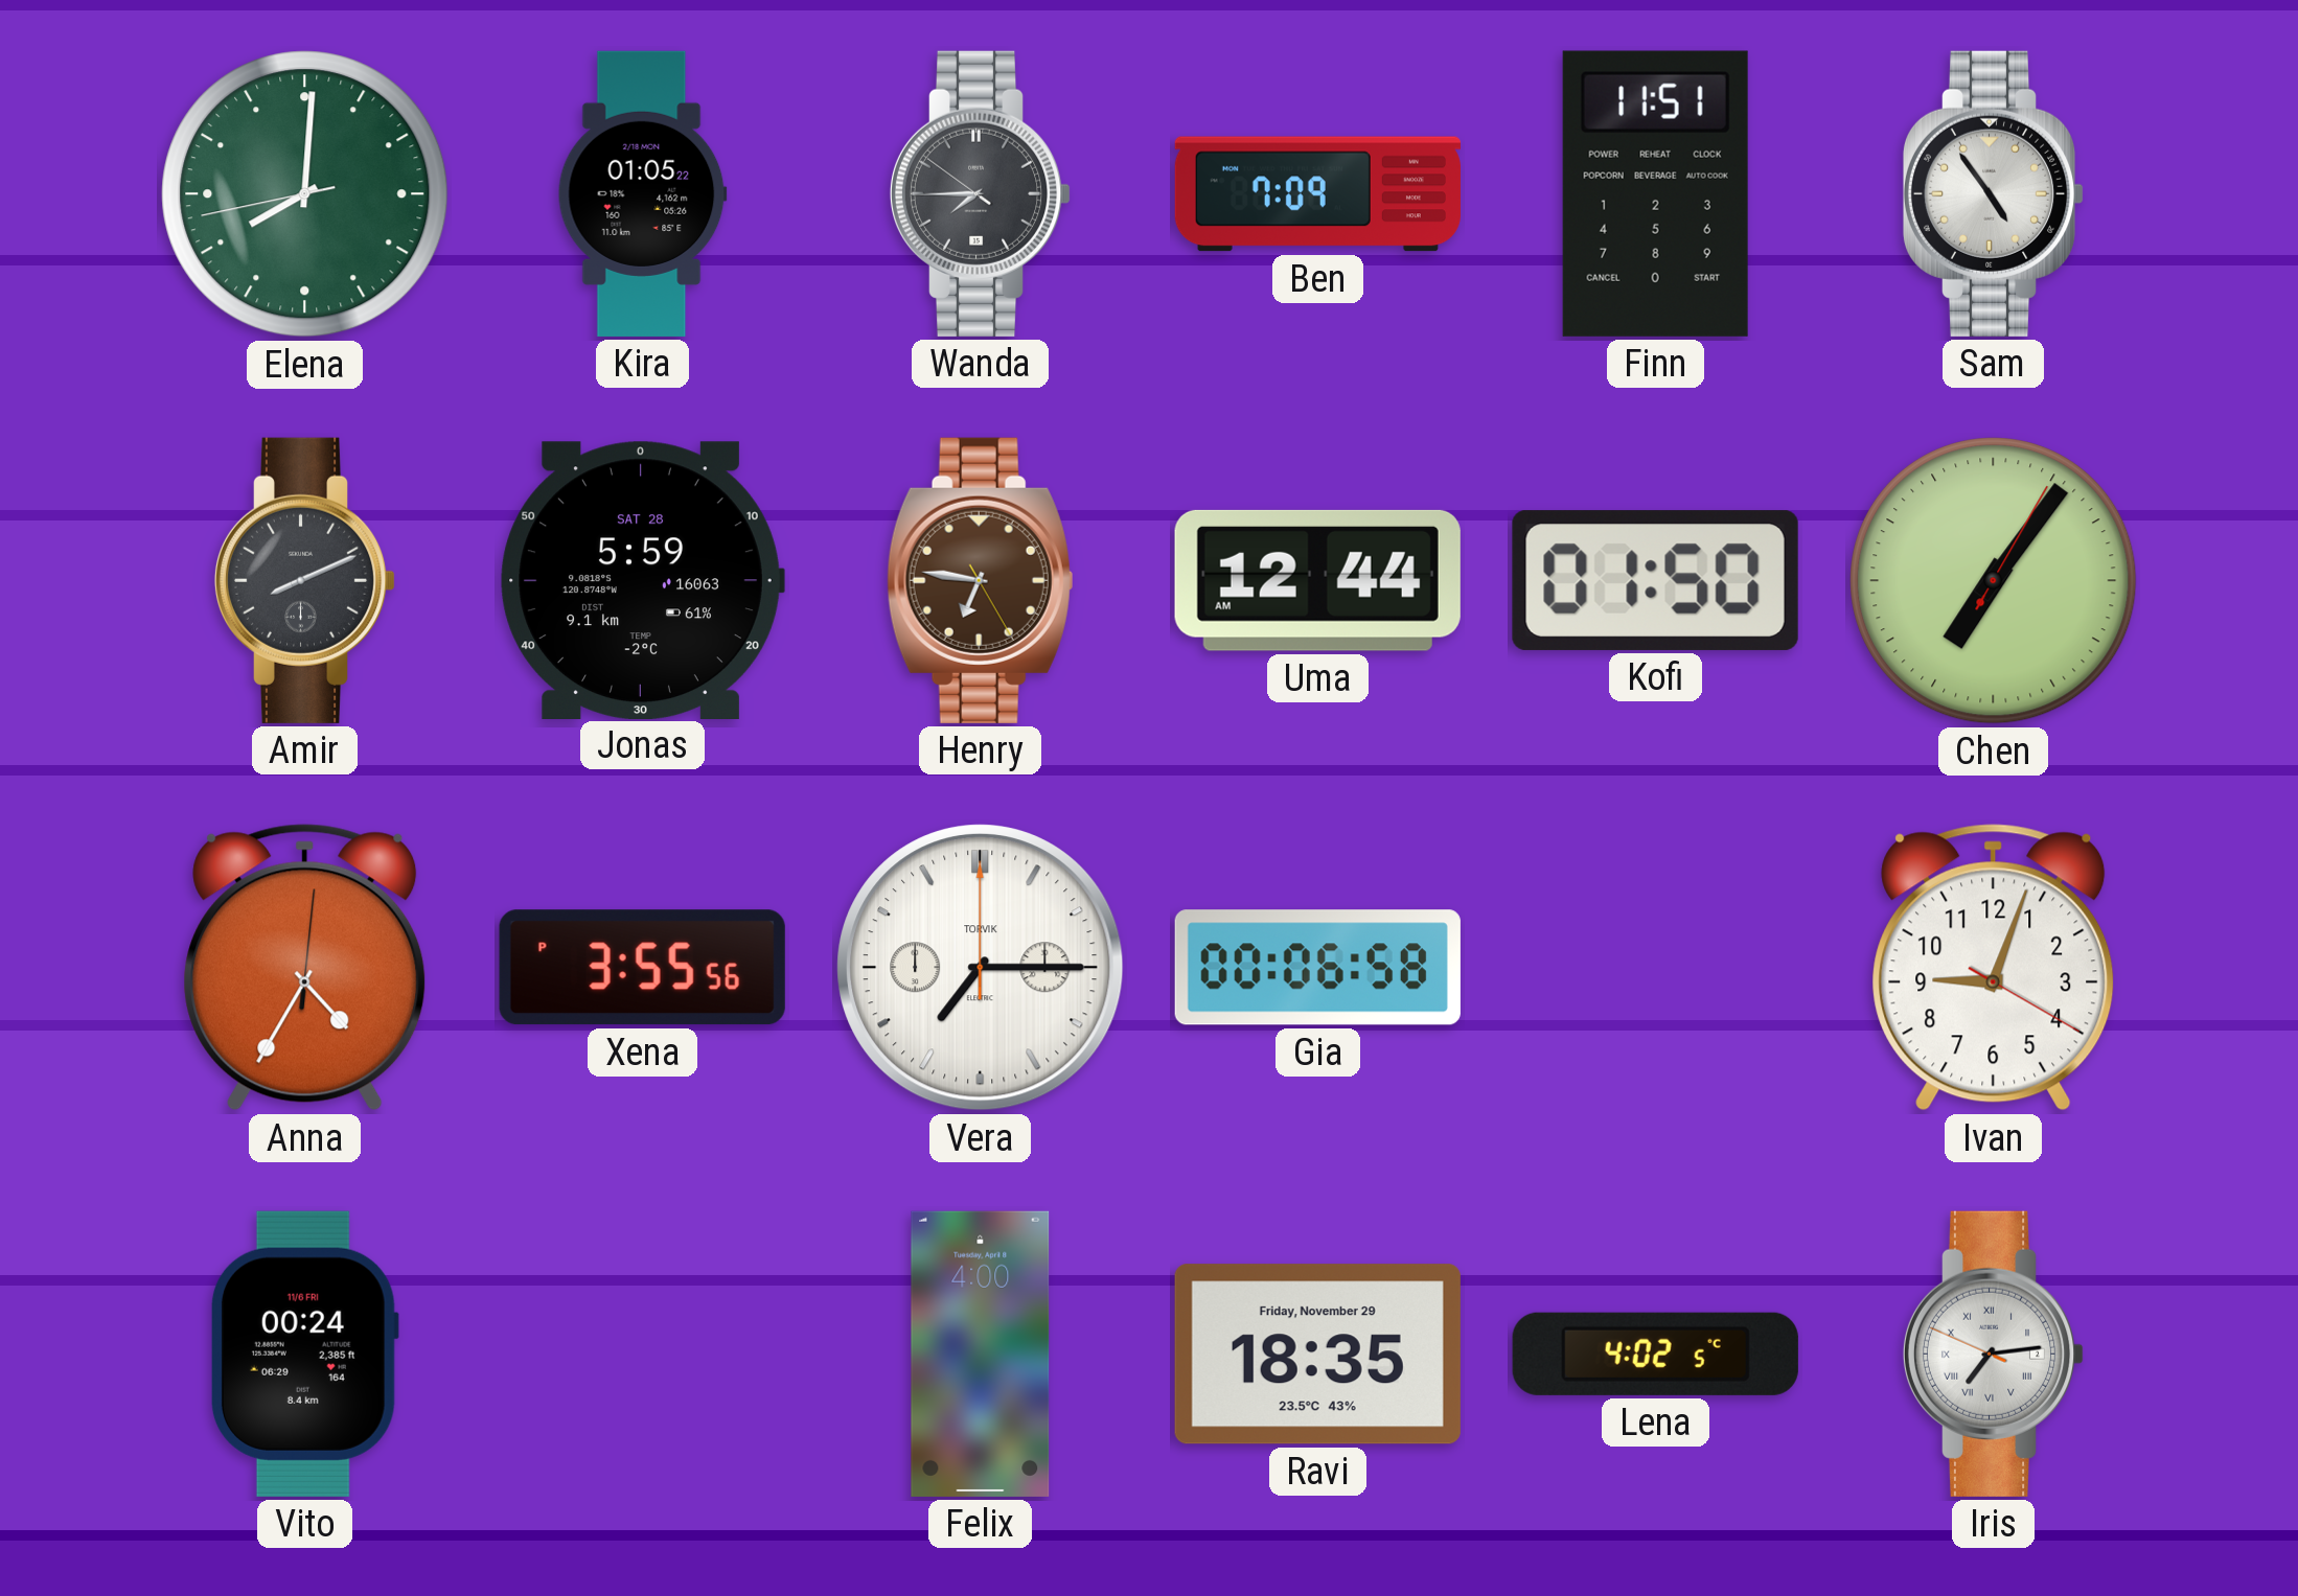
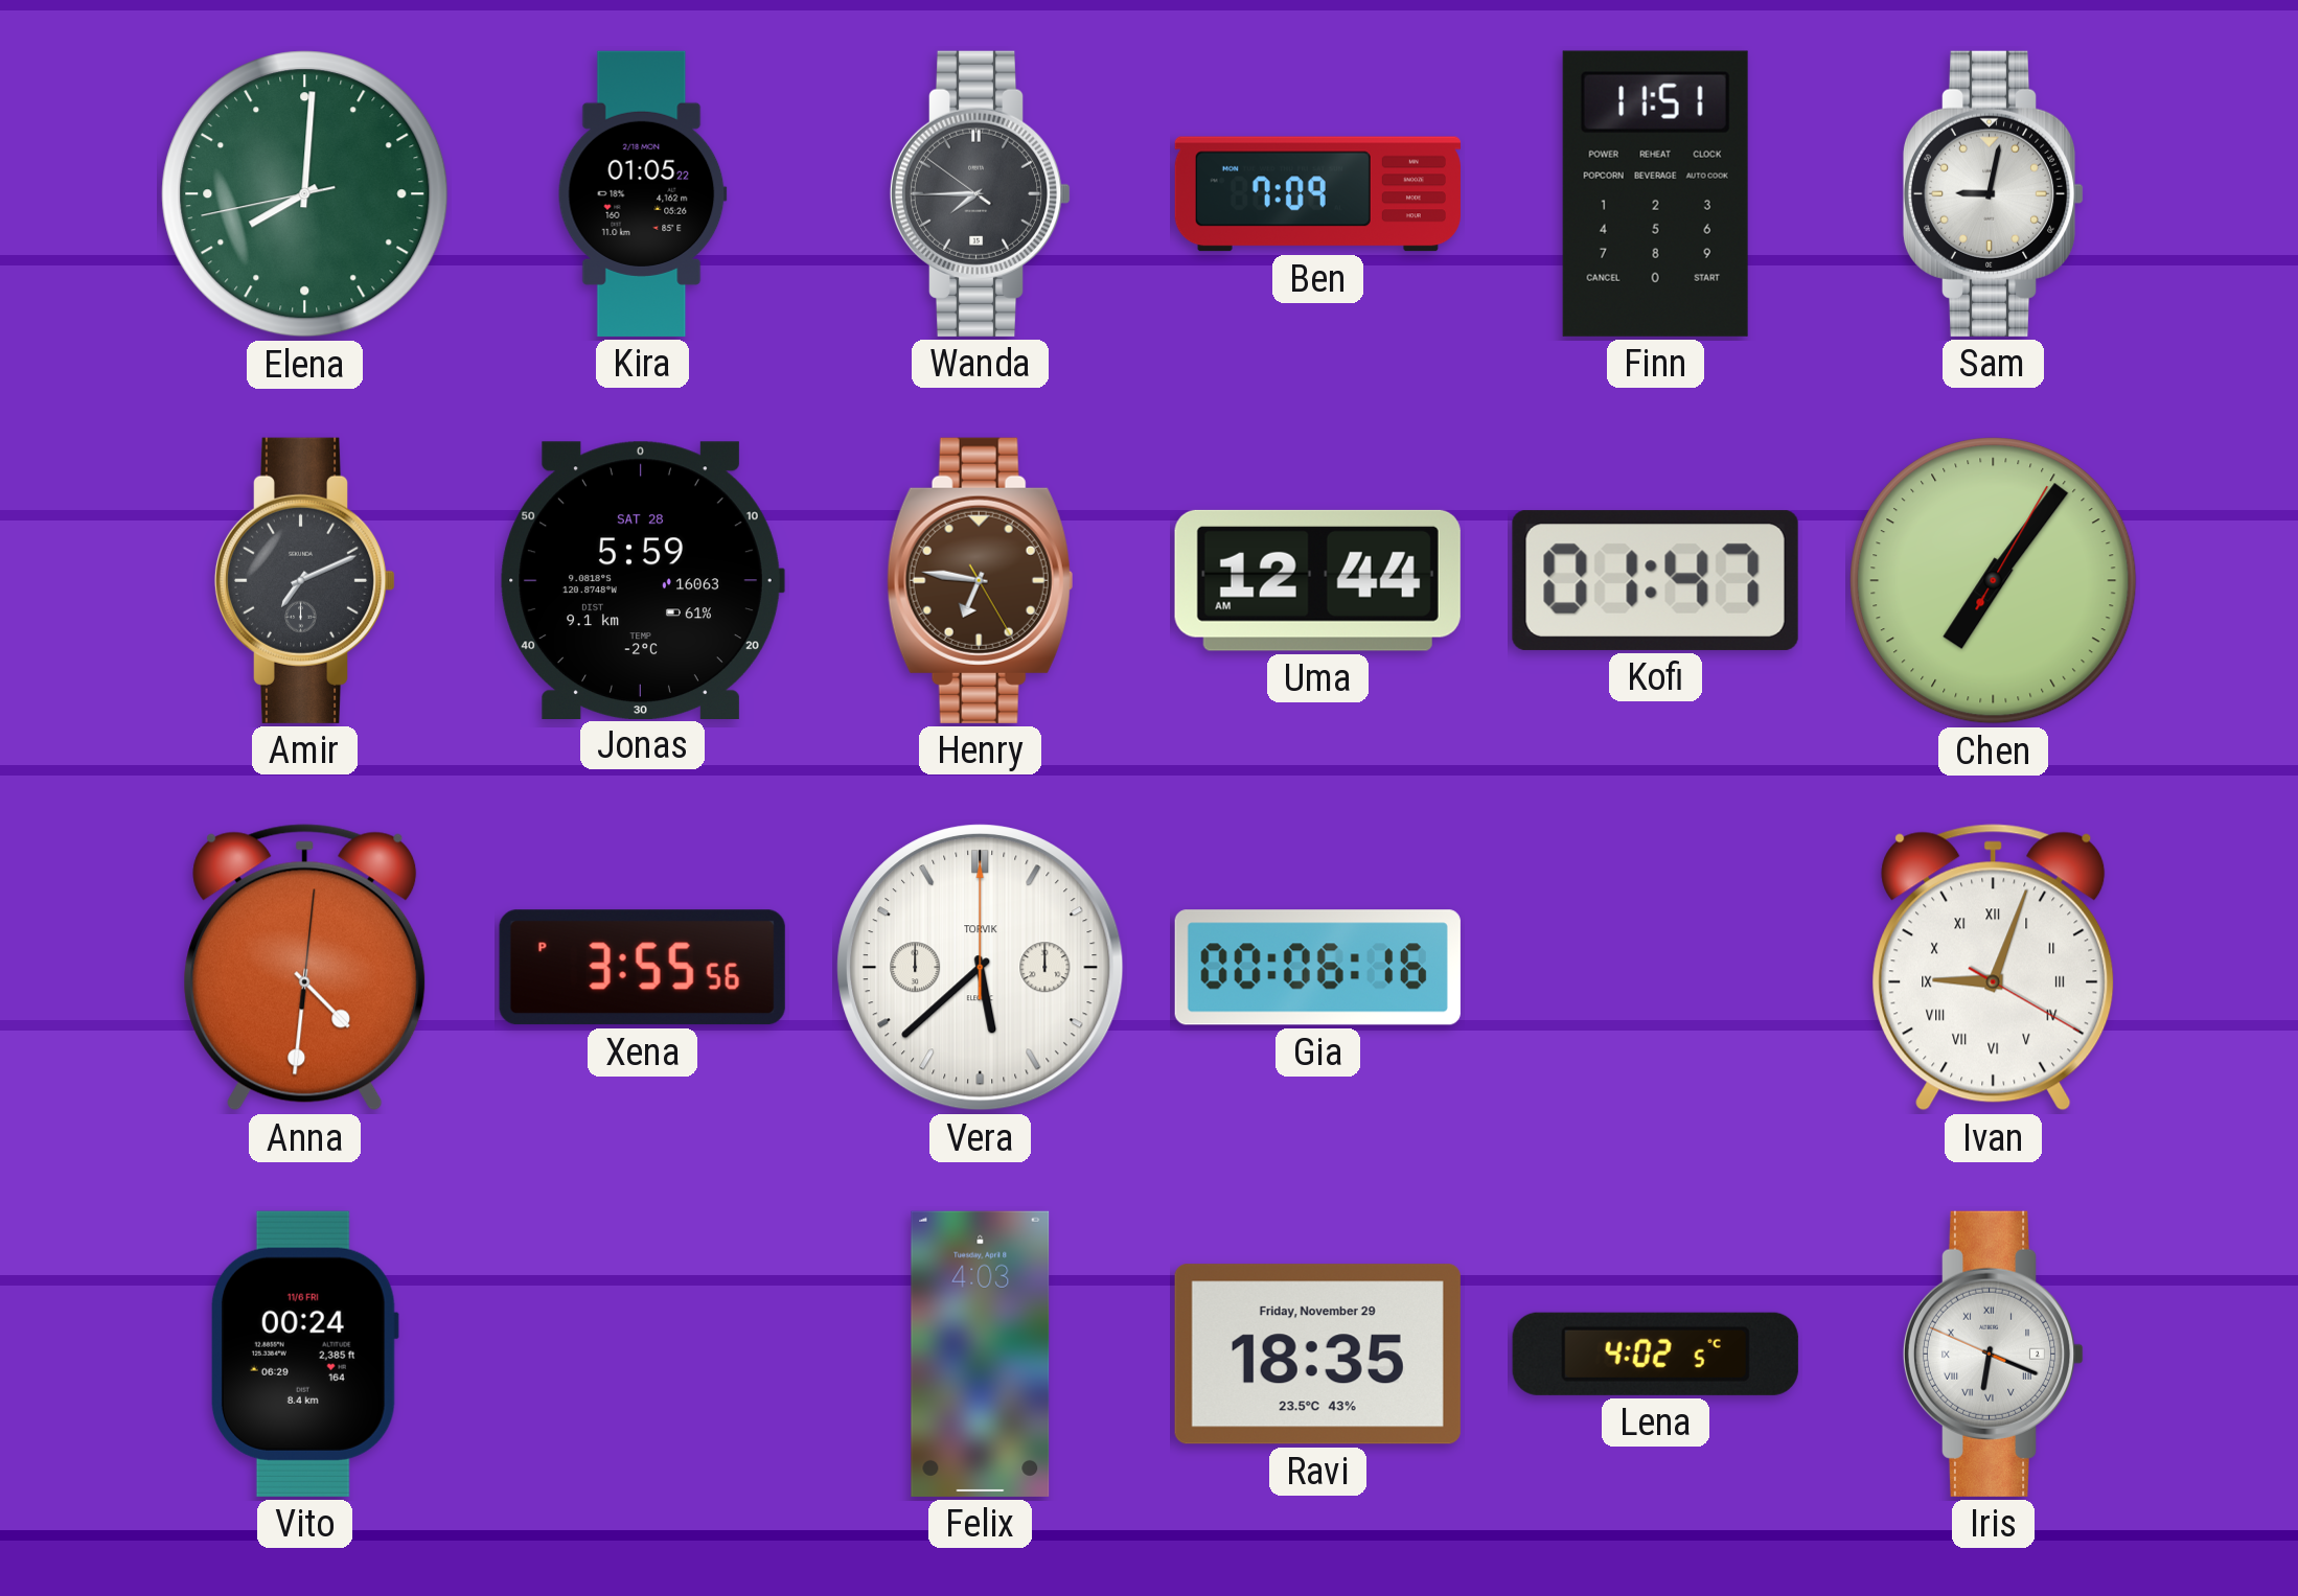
Sam: 4:54 -> 9:02
Amir: 8:11 -> 7:11
Kofi: 01:50 -> 01:47
Anna: 4:35 -> 4:31
Vera: 7:15 -> 5:38
Gia: 00:06:58 -> 00:06:16
Ivan numerals: Arabic -> Roman
Felix: 4:00 -> 4:03
Iris: 7:13 -> 6:18
